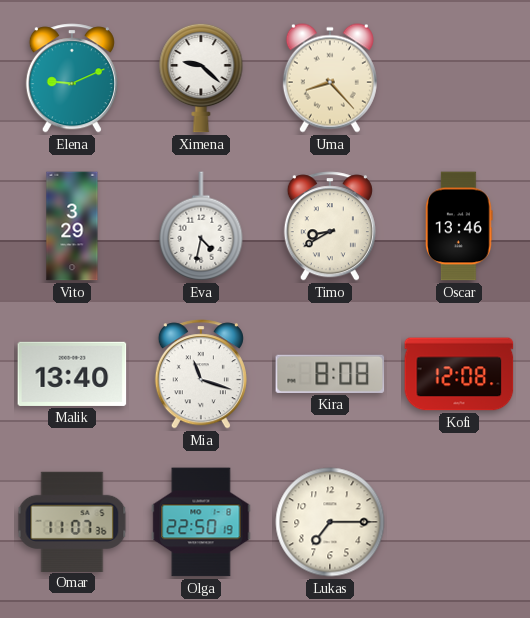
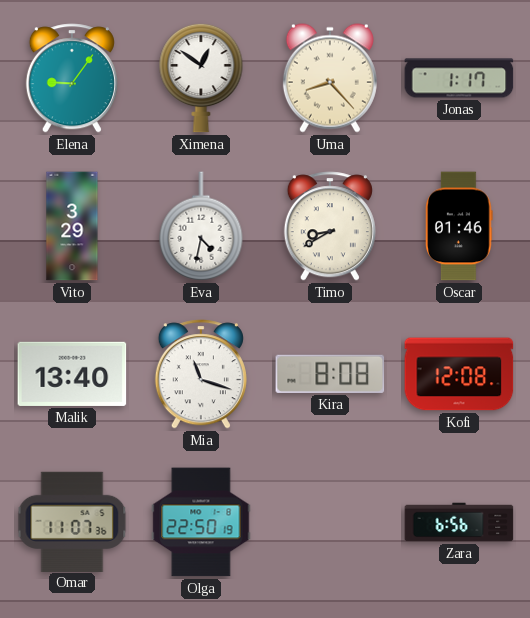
Elena: 9:11 -> 9:06
Ximena: 9:22 -> 12:51
Jonas: none -> 1:17
Oscar: 13:46 -> 01:46
Lukas: 7:15 -> none
Zara: none -> 6:56
